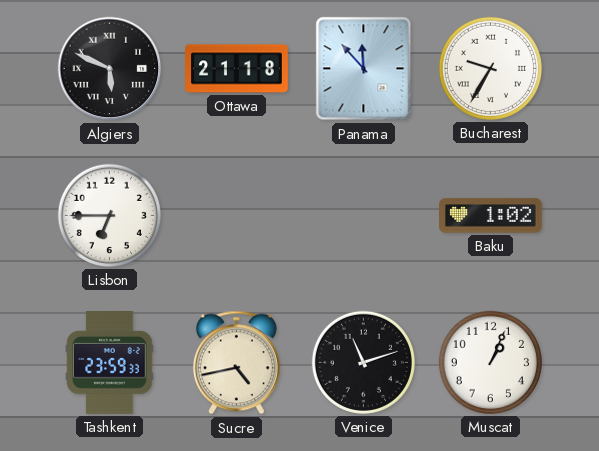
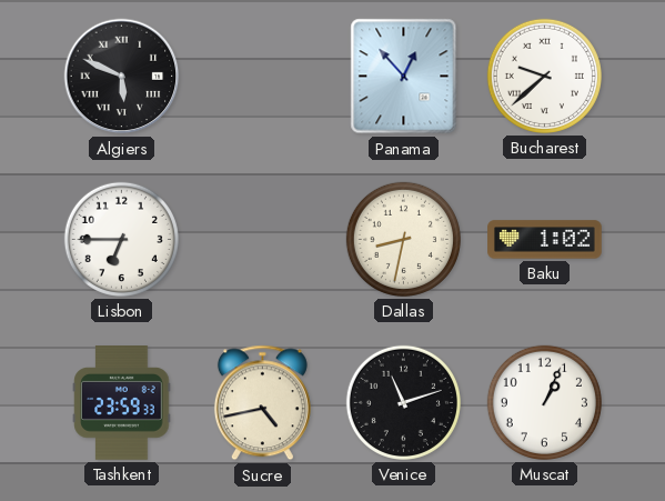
Ottawa: 21:18 -> none
Panama: 11:53 -> 12:53
Bucharest: 9:35 -> 9:38
Dallas: none -> 8:32
